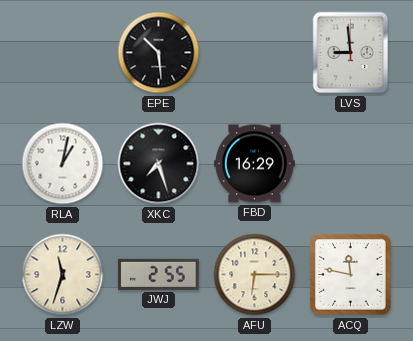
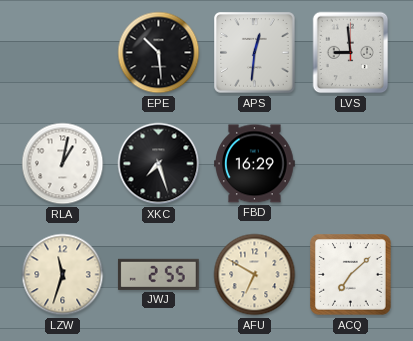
APS: none -> 12:31
AFU: 6:15 -> 6:50
ACQ: 11:47 -> 7:08
